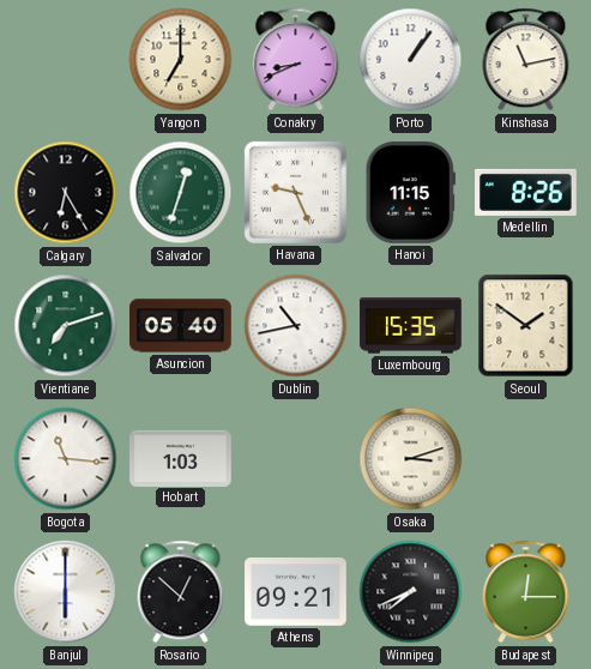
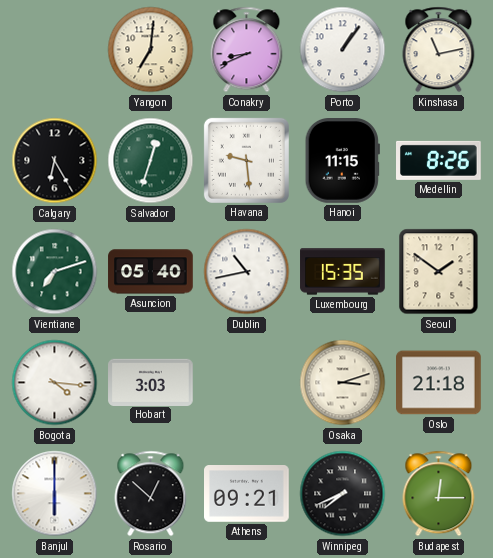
Yangon: 7:00 -> 7:01
Havana: 9:26 -> 9:29
Bogota: 11:16 -> 4:16
Hobart: 1:03 -> 3:03
Oslo: none -> 21:18
